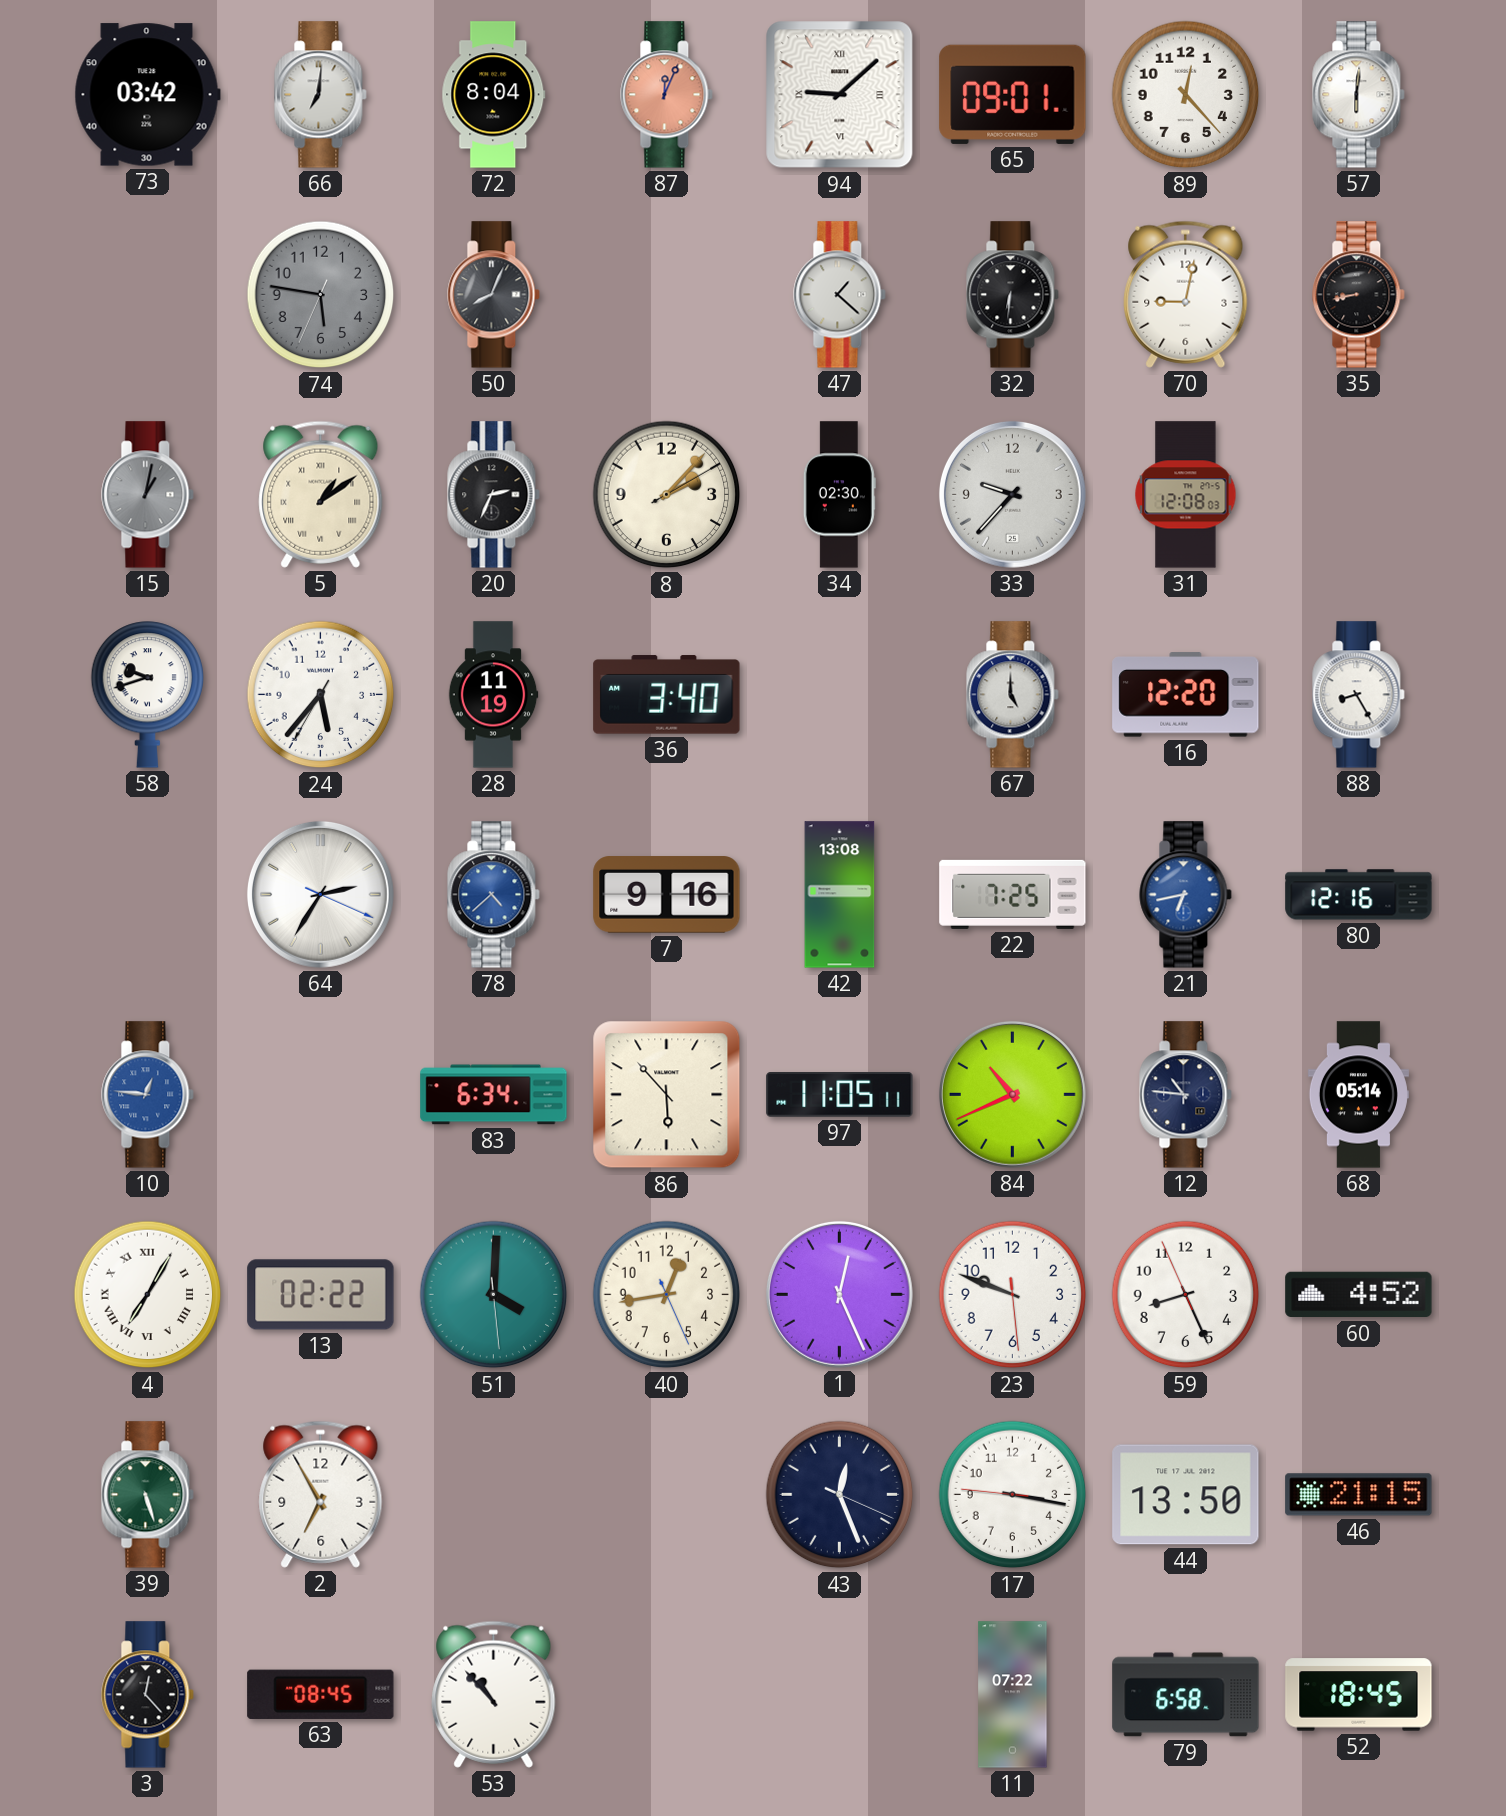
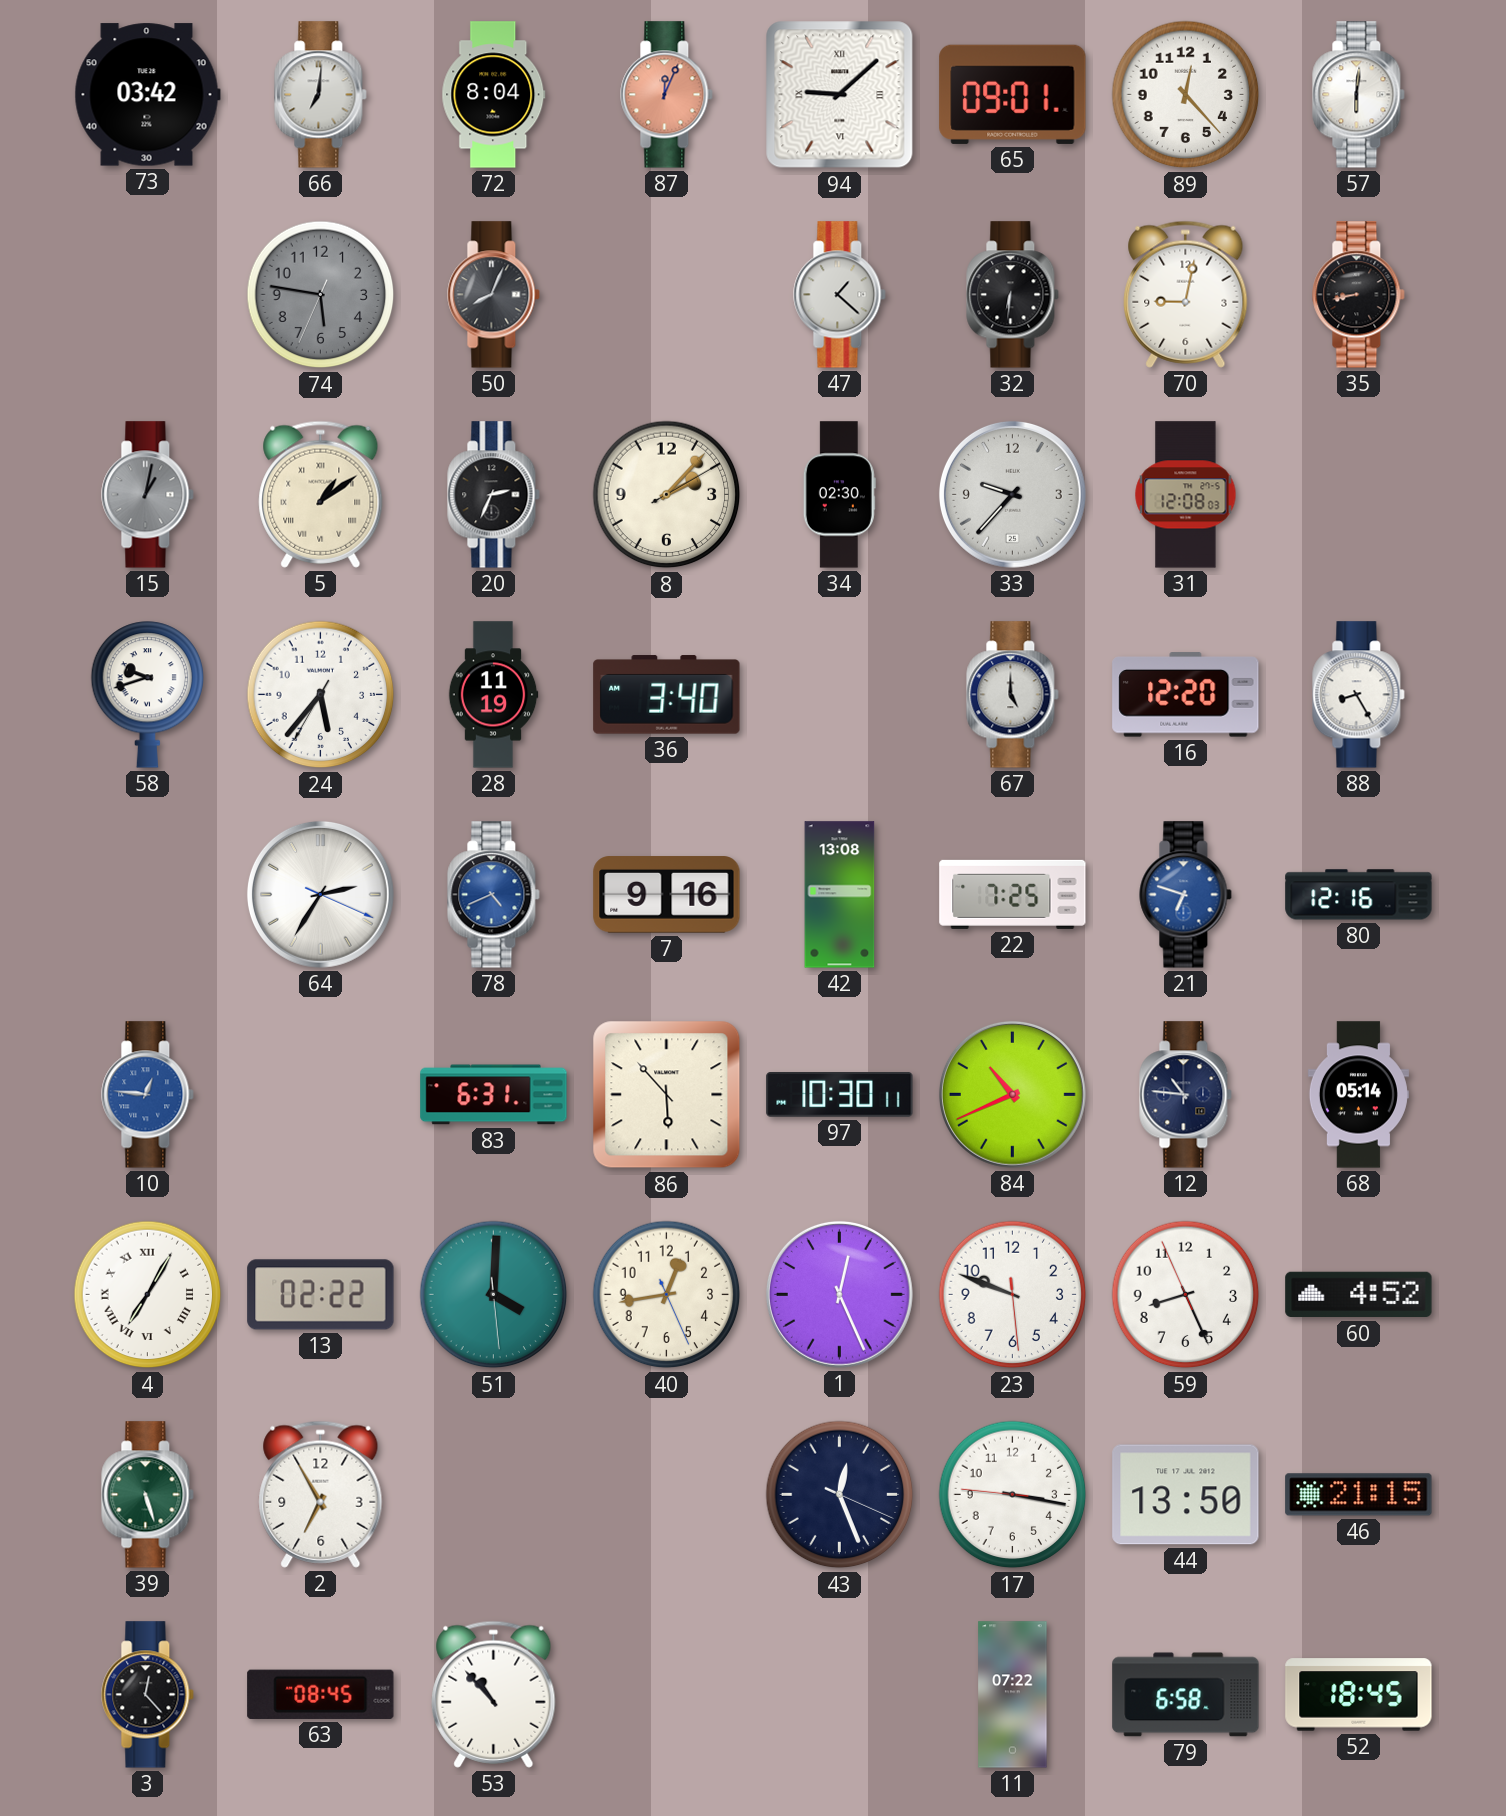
78: 4:38 -> 4:41
21: 6:43 -> 6:48
83: 6:34 -> 6:31
97: 11:05 -> 10:30
